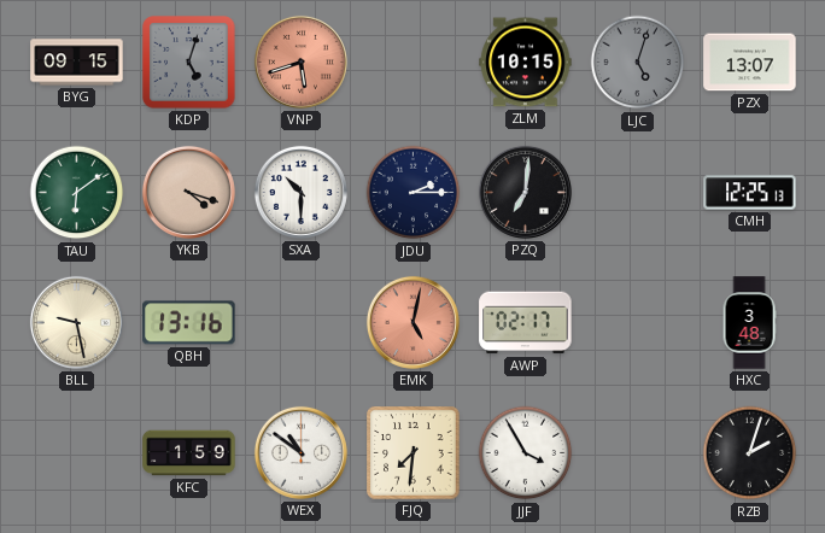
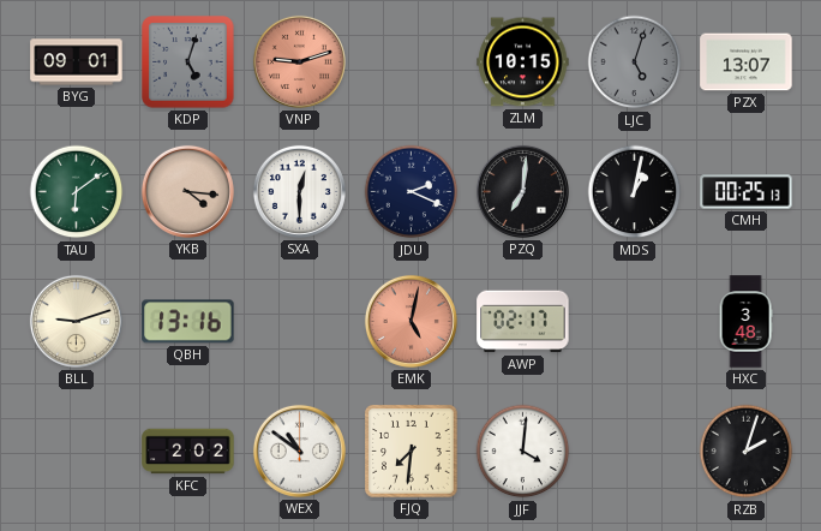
BYG: 09:15 -> 09:01
VNP: 5:42 -> 9:12
YKB: 4:18 -> 4:16
SXA: 10:30 -> 12:30
JDU: 2:15 -> 2:19
MDS: none -> 1:02
CMH: 12:25 -> 00:25
BLL: 9:28 -> 9:12
KFC: 1:59 -> 2:02
JJF: 3:55 -> 4:01
